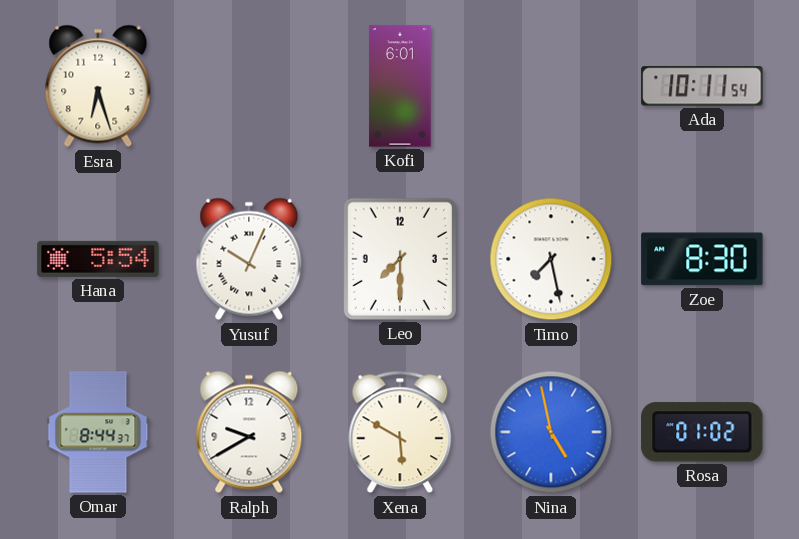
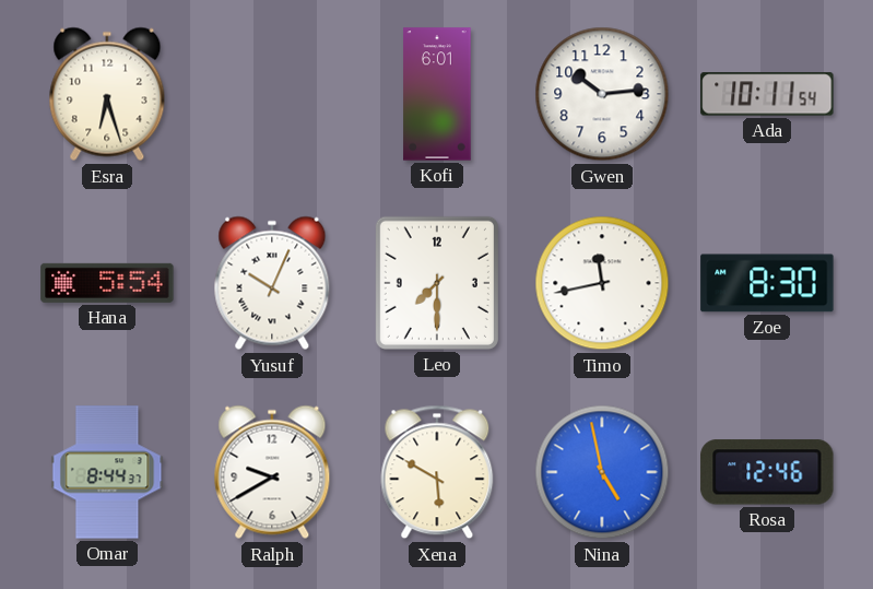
Gwen: none -> 10:14
Timo: 7:28 -> 11:43
Rosa: 01:02 -> 12:46
